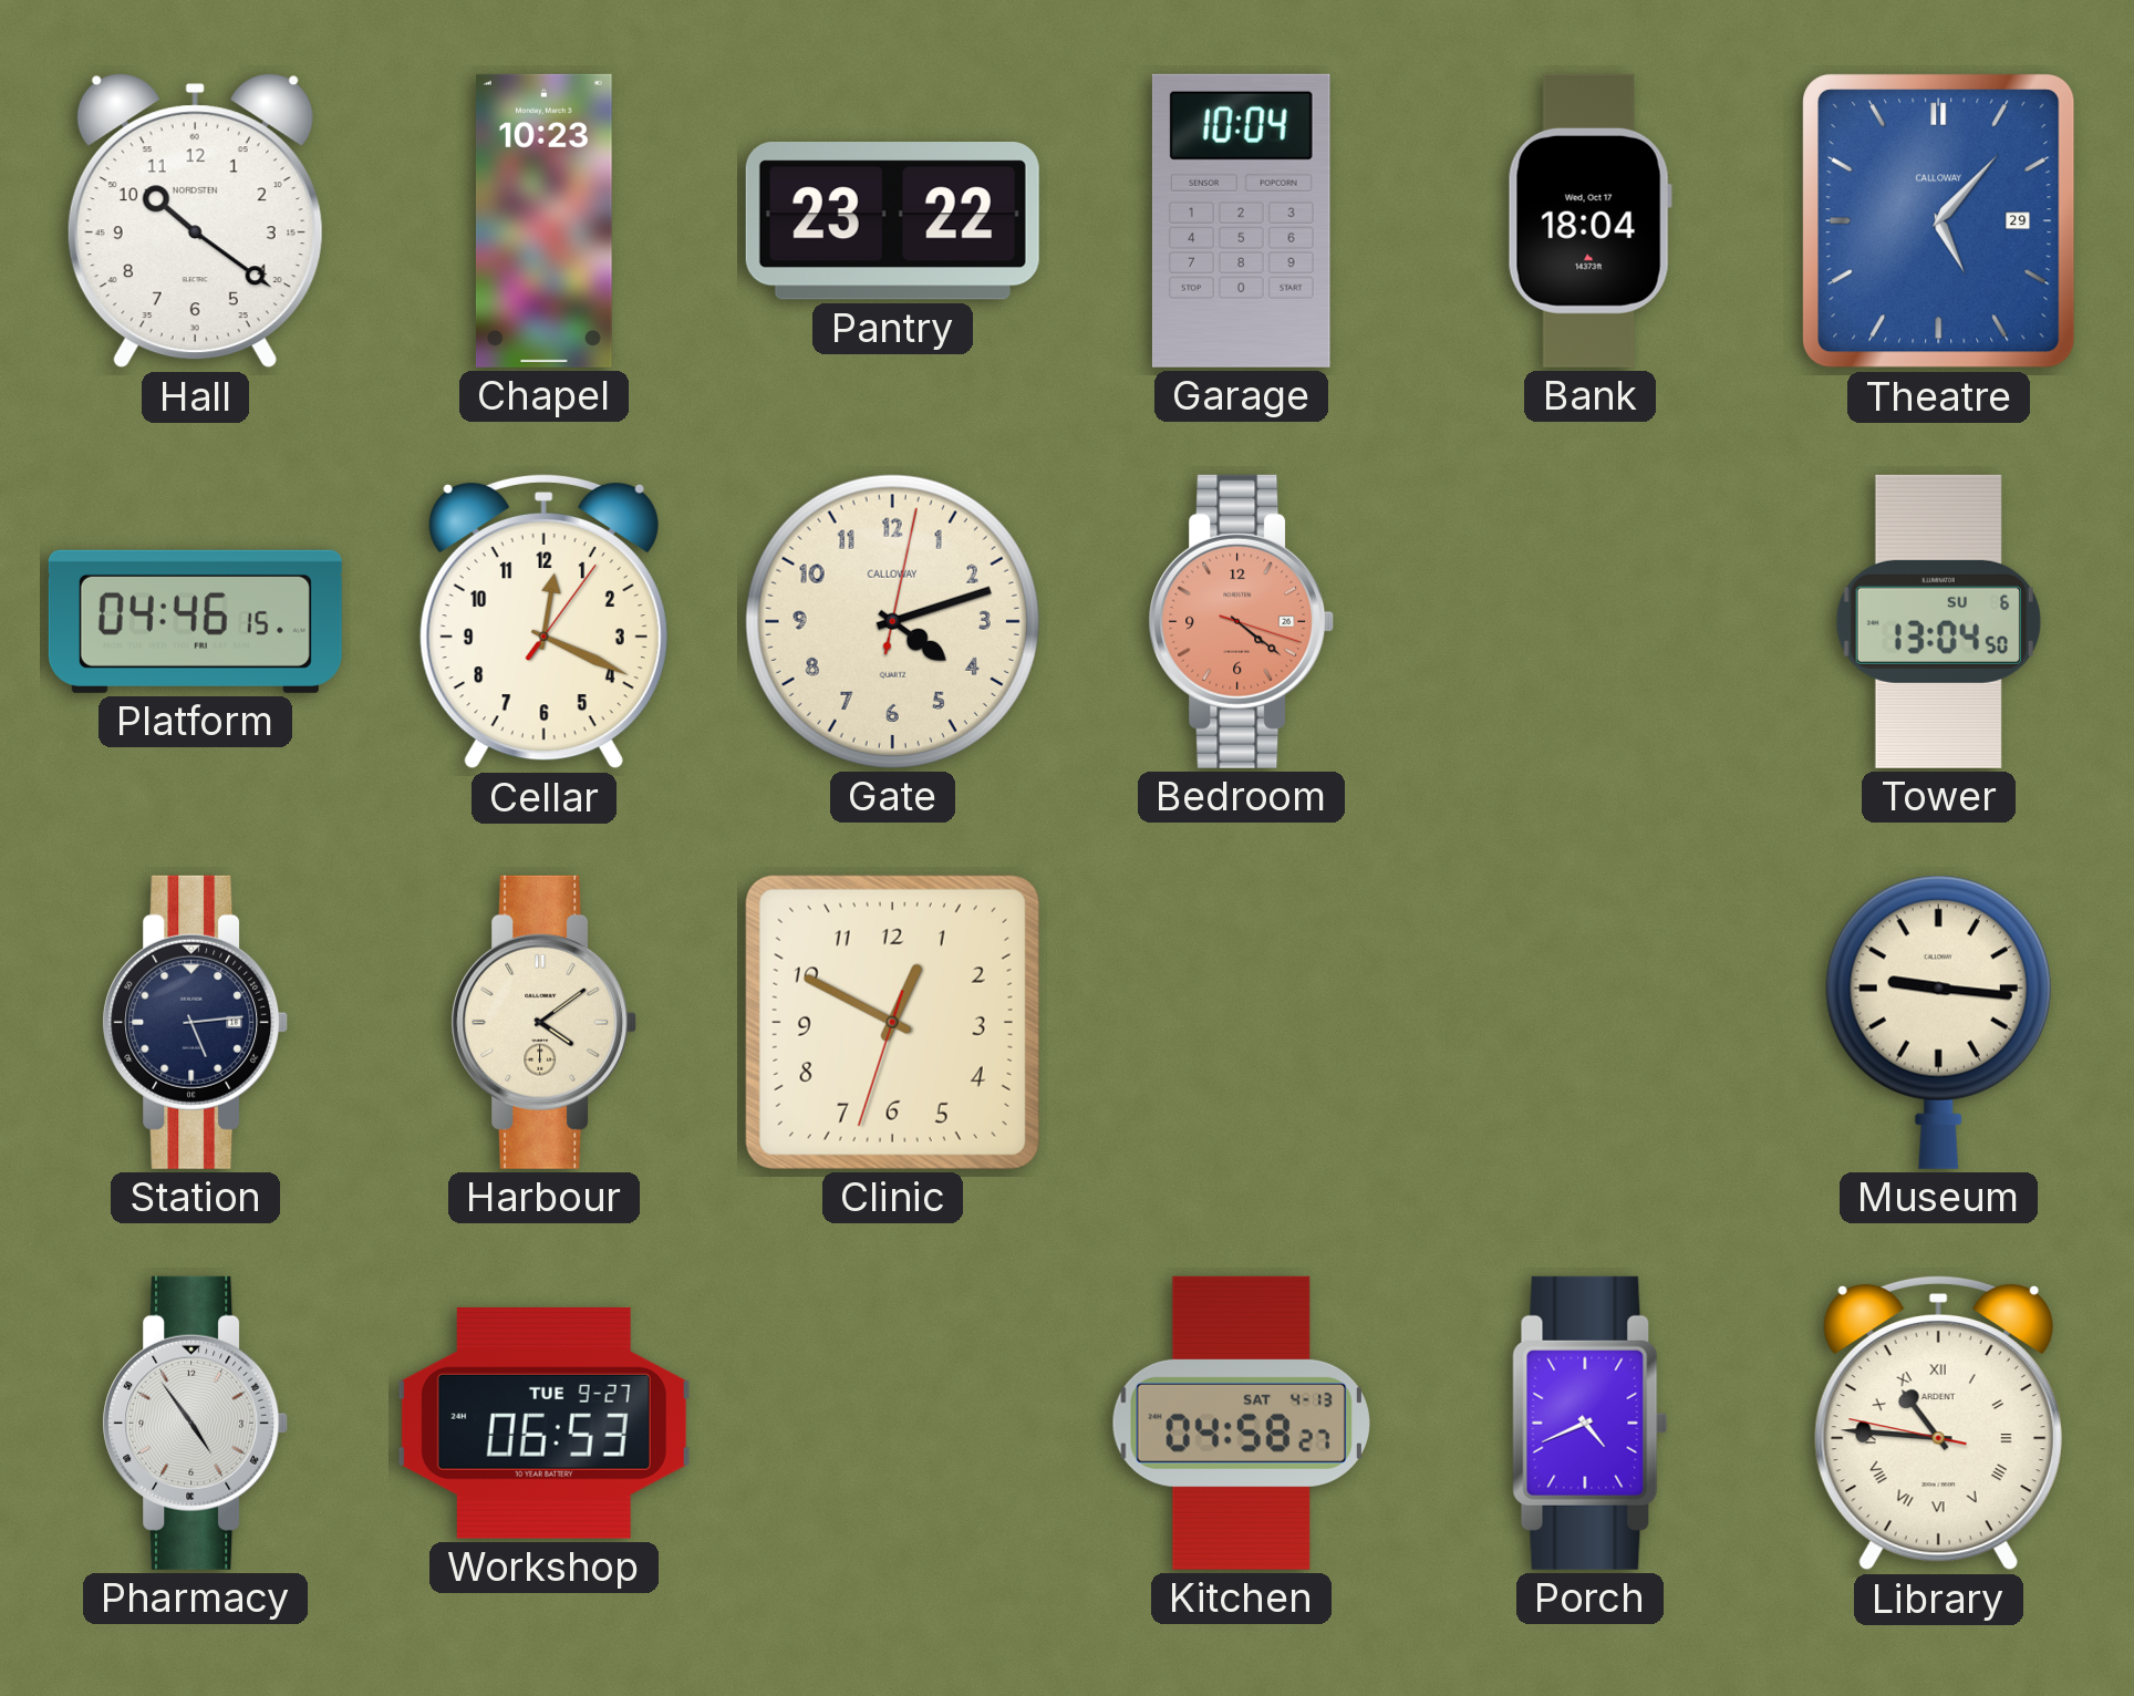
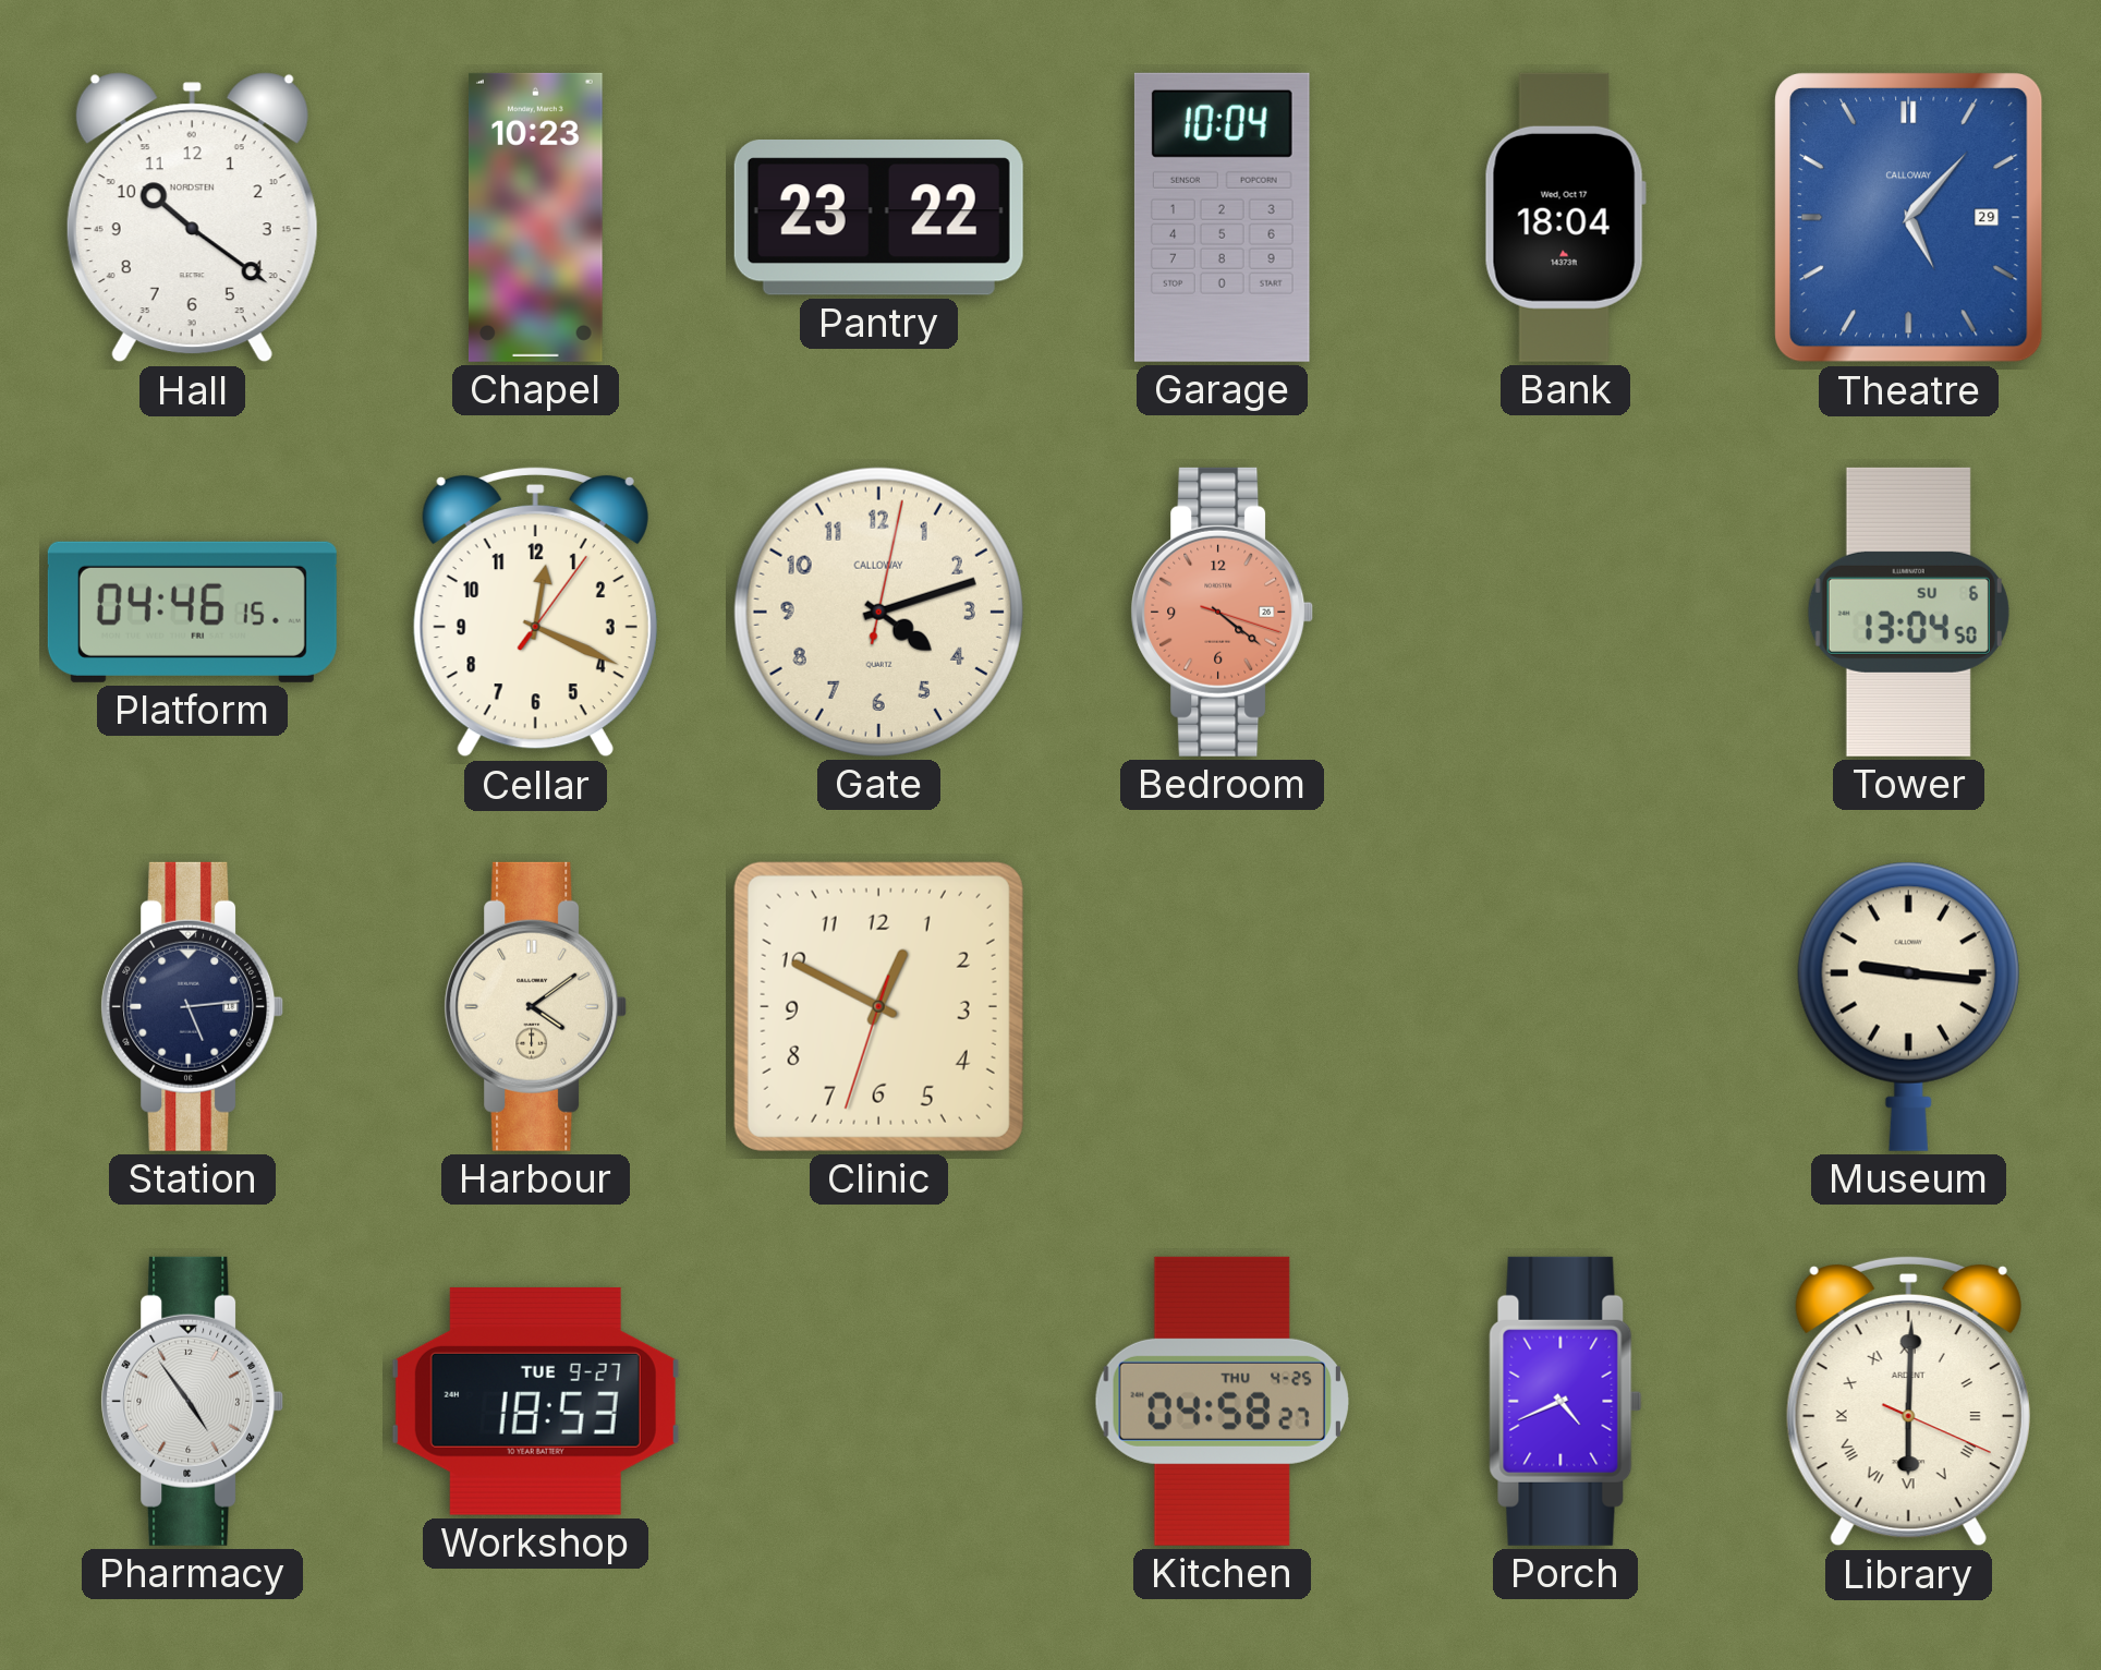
Workshop: 06:53 -> 18:53
Kitchen date: SAT 4-13 -> THU 4-25
Library: 10:45 -> 6:00
